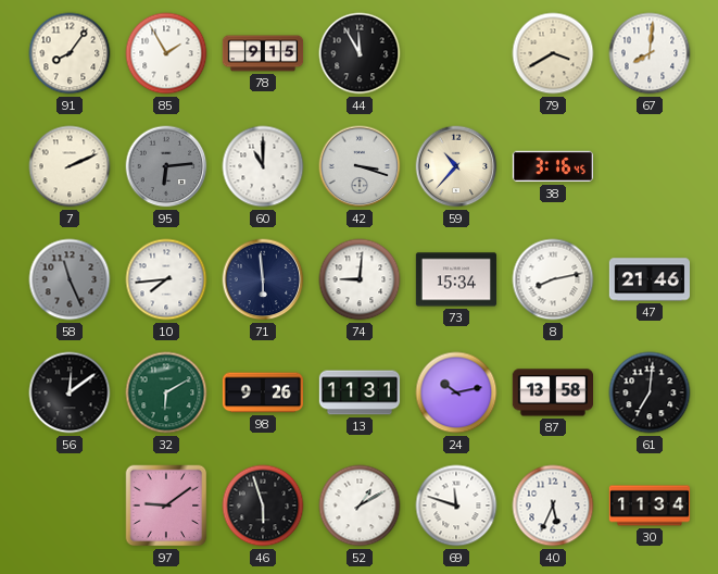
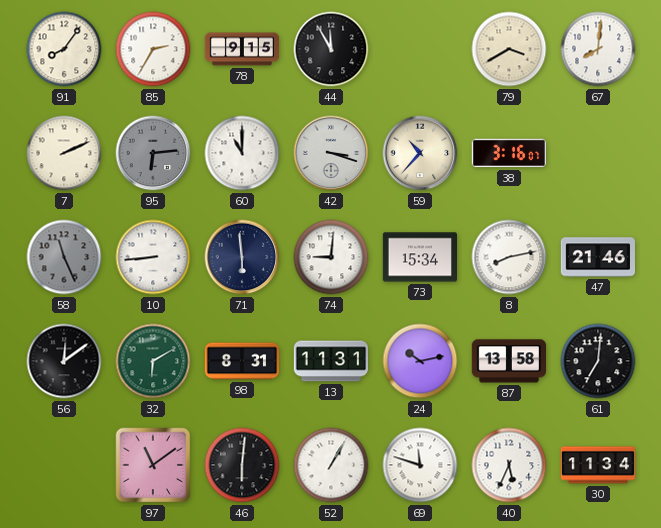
85: 1:55 -> 2:35
38: 3:16:45 -> 3:16:07
10: 7:44 -> 8:44
98: 9:26 -> 8:31
97: 9:09 -> 11:09
46: 5:57 -> 6:01
52: 1:10 -> 1:05
